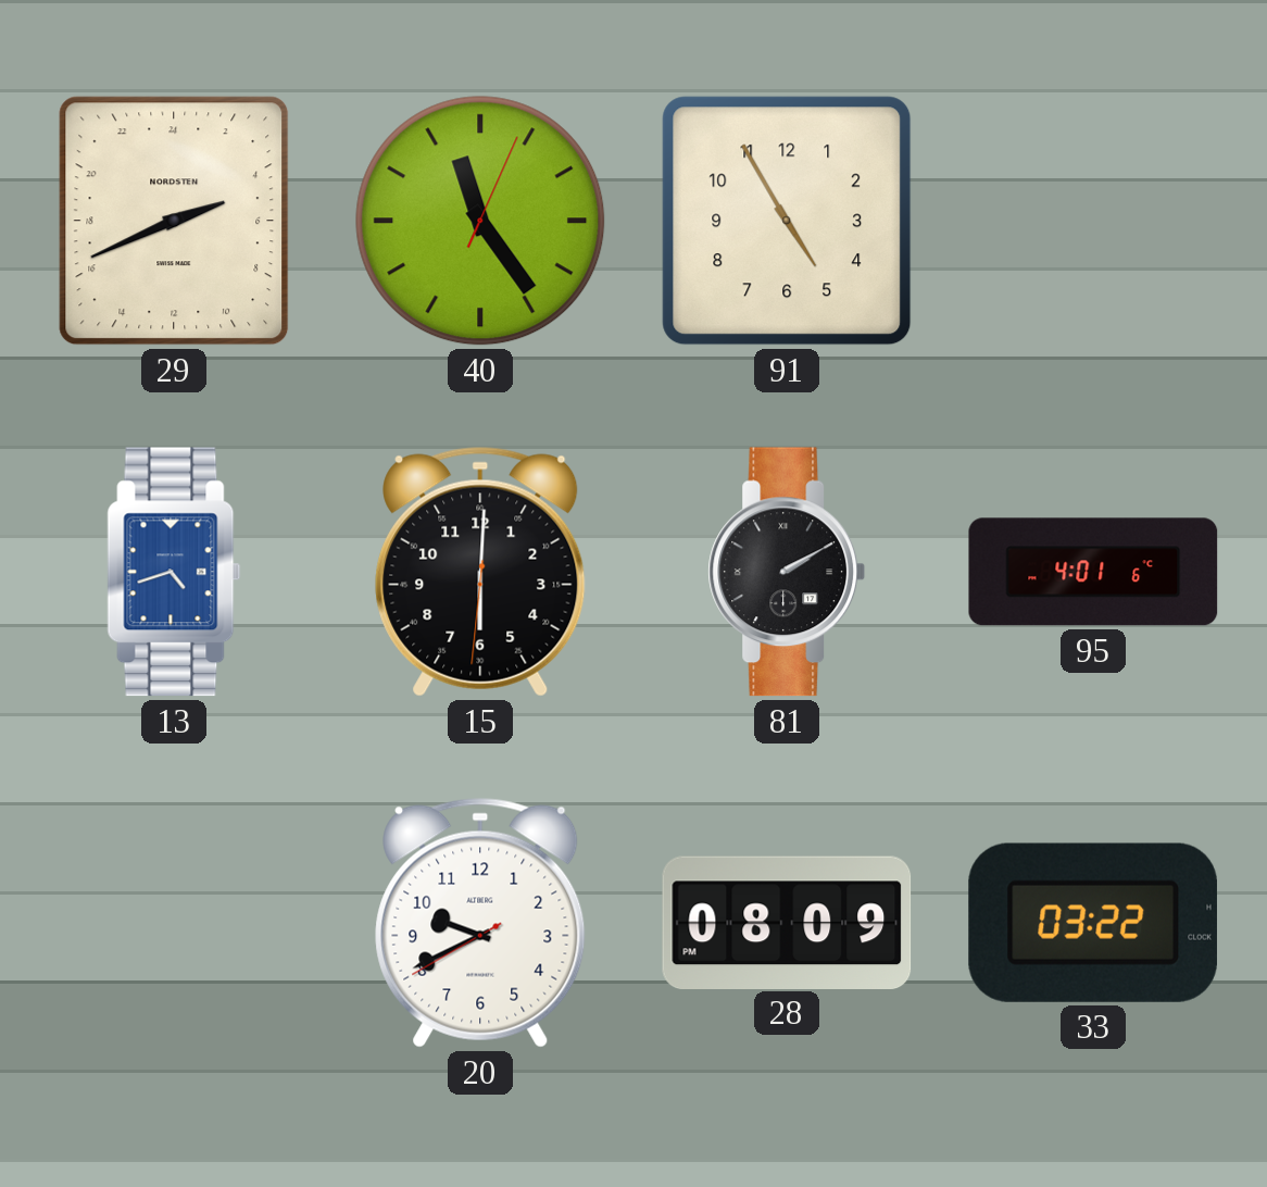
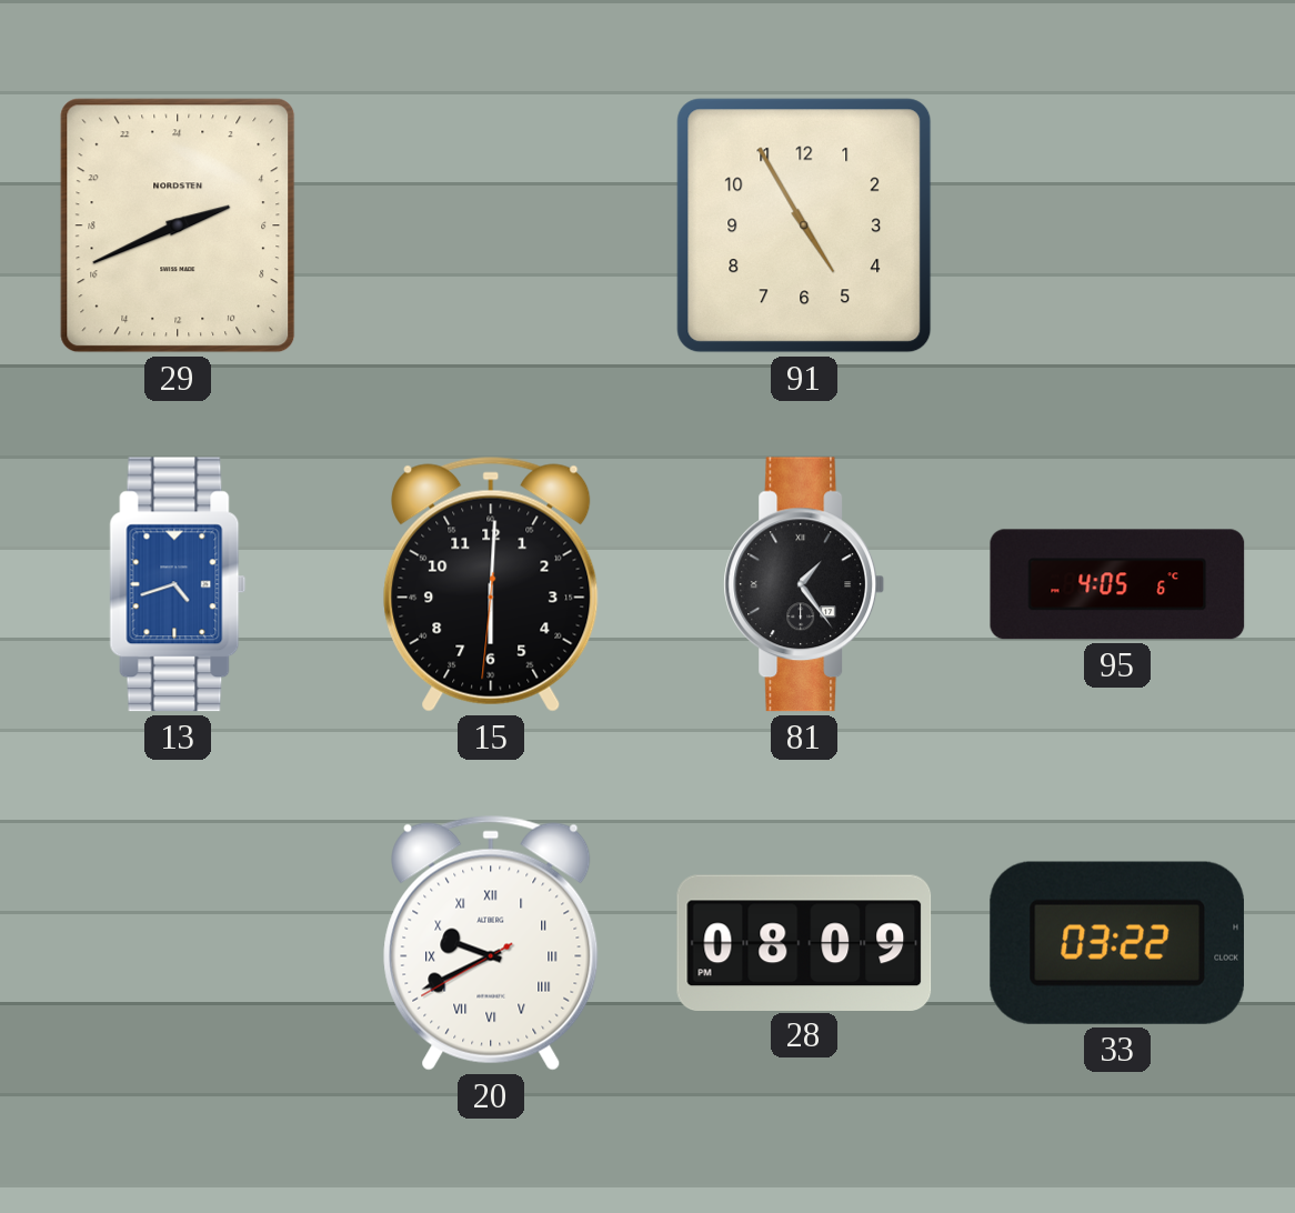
40: 11:24 -> none
81: 2:10 -> 1:24
95: 4:01 -> 4:05
20 numerals: Arabic -> Roman
